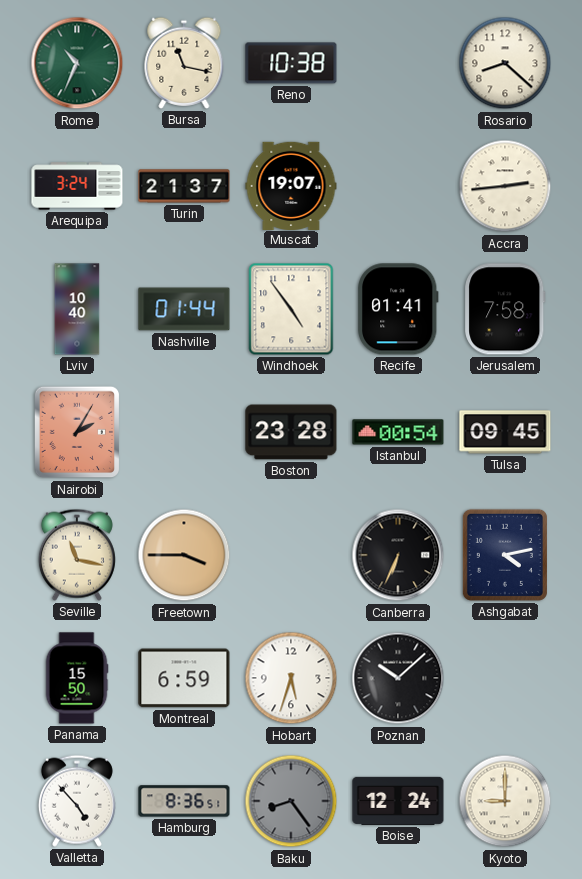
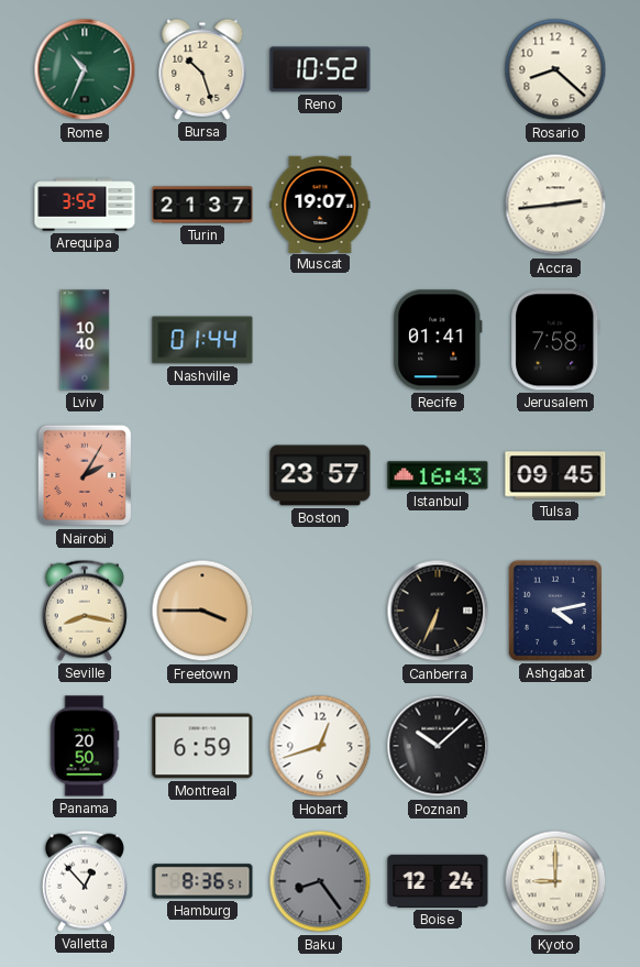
Bursa: 11:17 -> 10:27
Reno: 10:38 -> 10:52
Arequipa: 3:24 -> 3:52
Windhoek: 4:54 -> none
Boston: 23:28 -> 23:57
Istanbul: 00:54 -> 16:43
Seville: 11:17 -> 8:17
Panama: 15:50 -> 20:50
Hobart: 5:33 -> 12:42
Valletta: 4:53 -> 12:53
